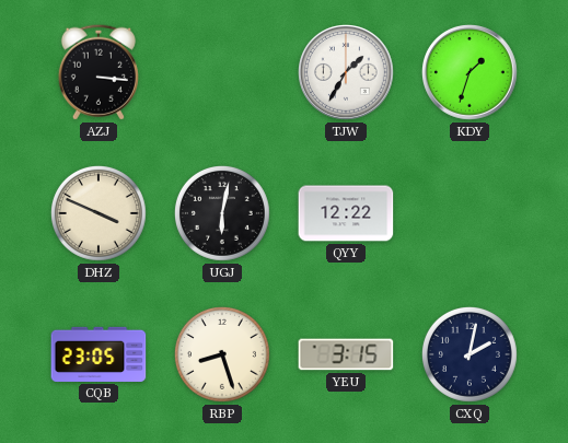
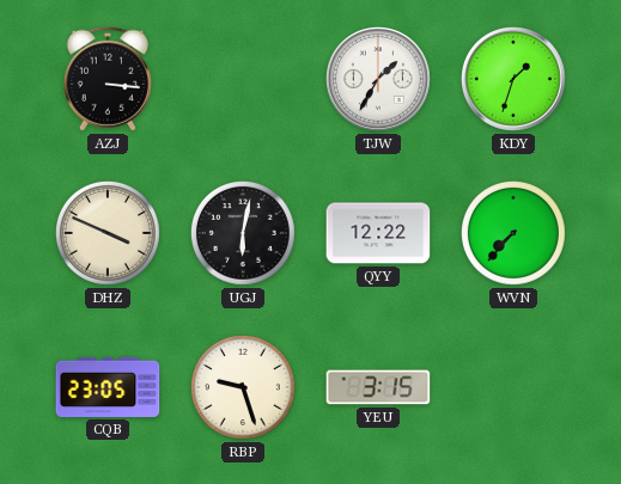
WVN: none -> 7:37
RBP: 8:27 -> 9:27
CXQ: 2:02 -> none
